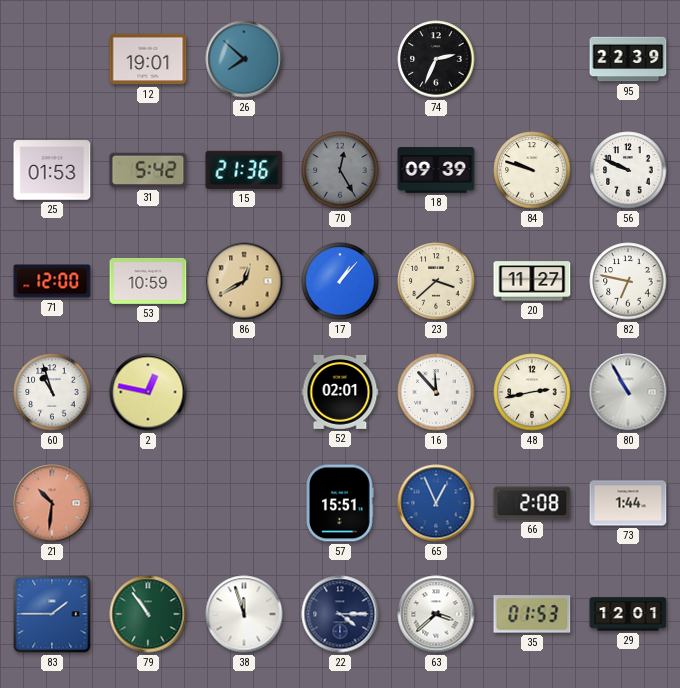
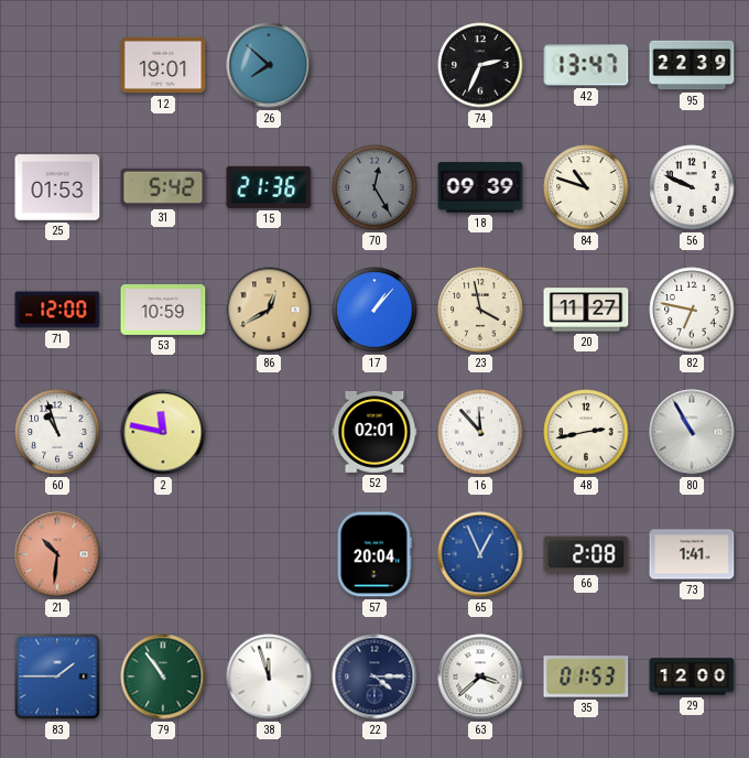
42: none -> 13:47
84: 9:48 -> 10:48
23: 3:38 -> 3:58
2: 12:47 -> 11:47
57: 15:51 -> 20:04
73: 1:44 -> 1:41
29: 12:01 -> 12:00
